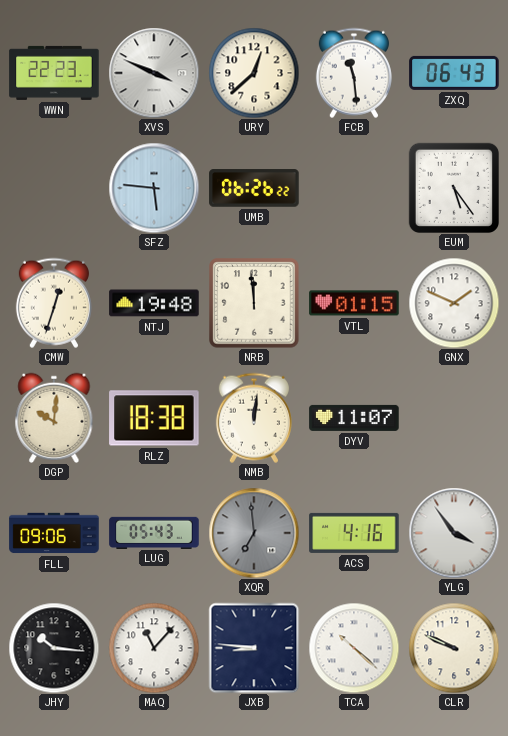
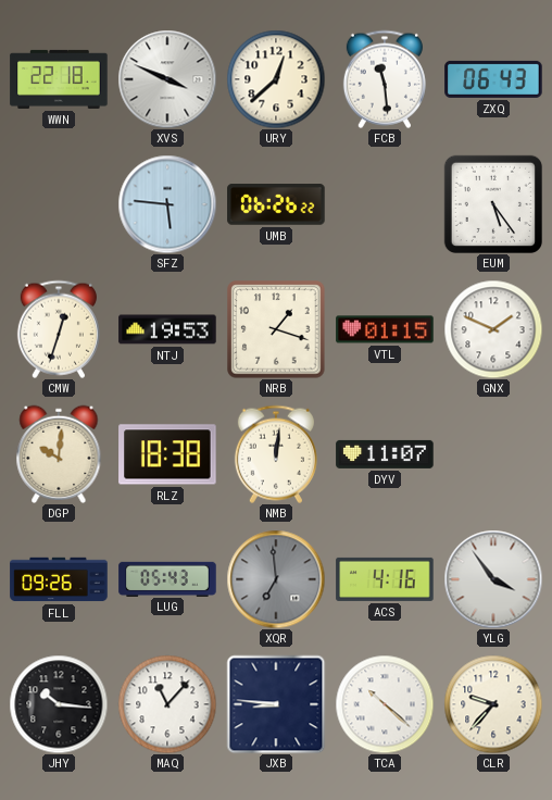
WWN: 22:23 -> 22:18
NTJ: 19:48 -> 19:53
NRB: 11:59 -> 1:18
FLL: 09:06 -> 09:26
CLR: 9:49 -> 9:37
